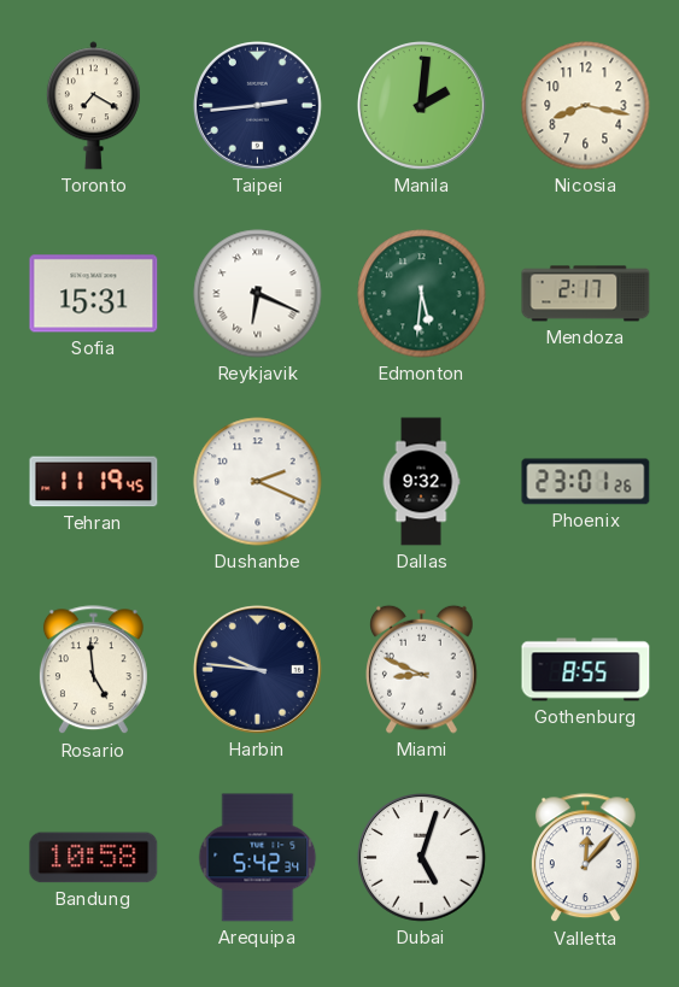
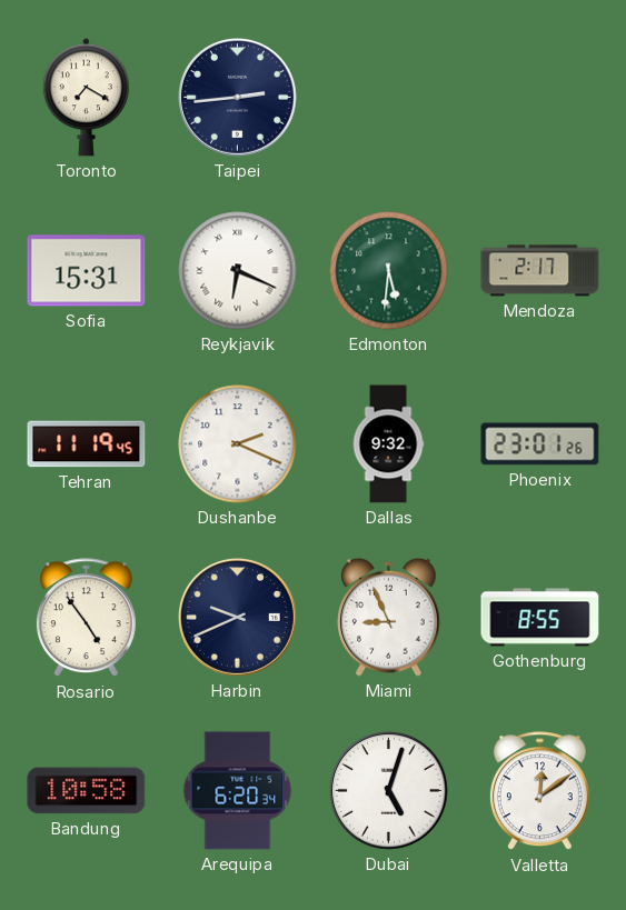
Manila: 2:01 -> none
Nicosia: 8:17 -> none
Rosario: 4:59 -> 4:54
Harbin: 9:46 -> 9:41
Miami: 8:49 -> 8:56
Arequipa: 5:42 -> 6:20
Valletta: 12:07 -> 12:09
